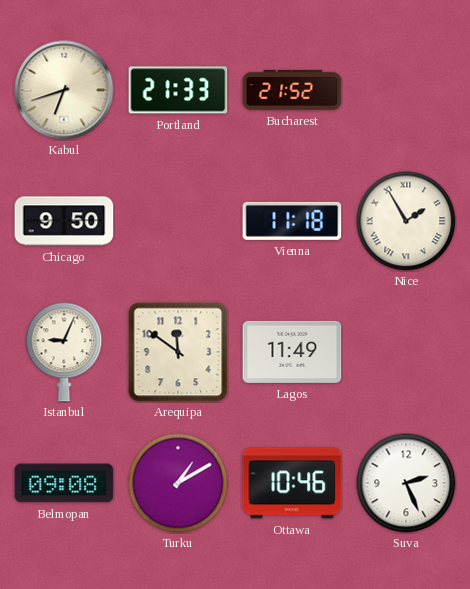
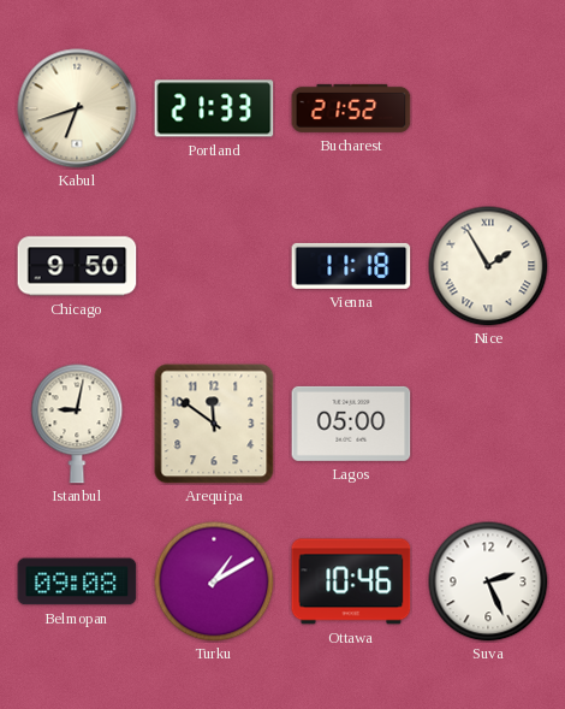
Istanbul: 9:04 -> 9:02
Lagos: 11:49 -> 05:00
